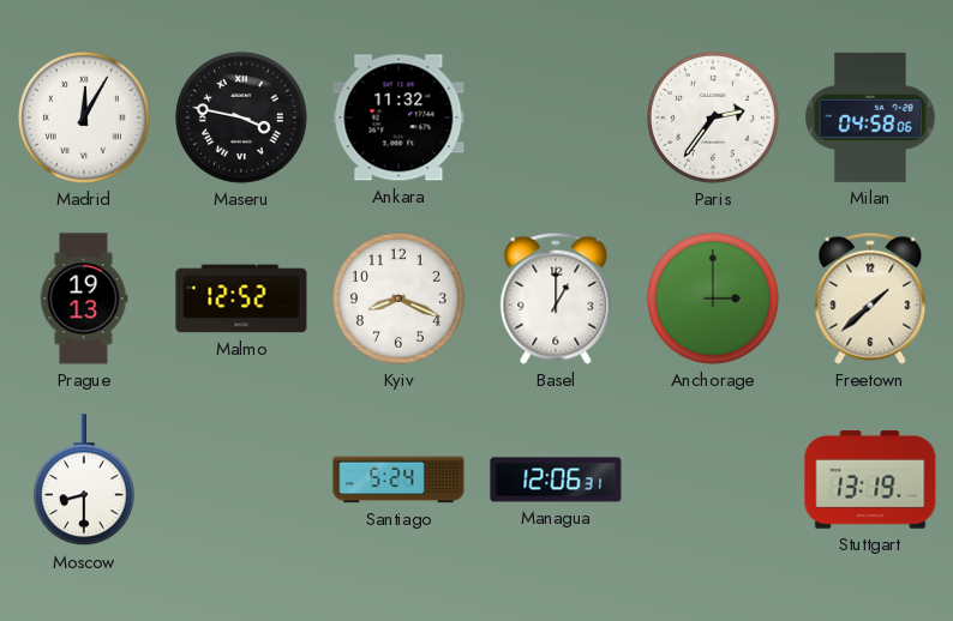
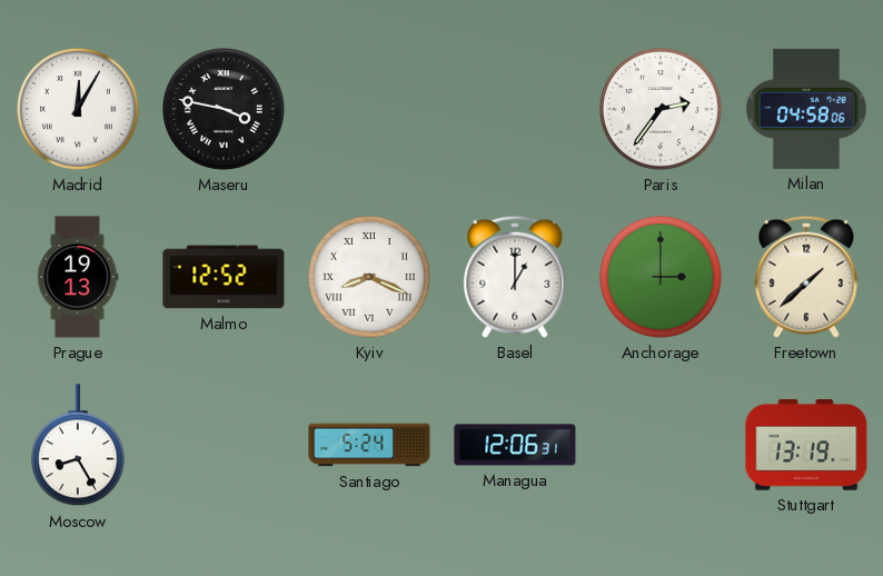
Ankara: 11:32 -> none
Kyiv numerals: Arabic -> Roman
Moscow: 8:30 -> 8:25
